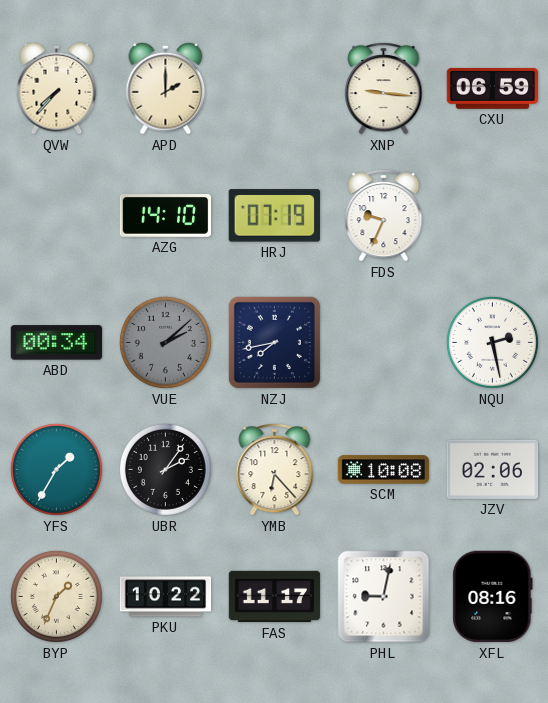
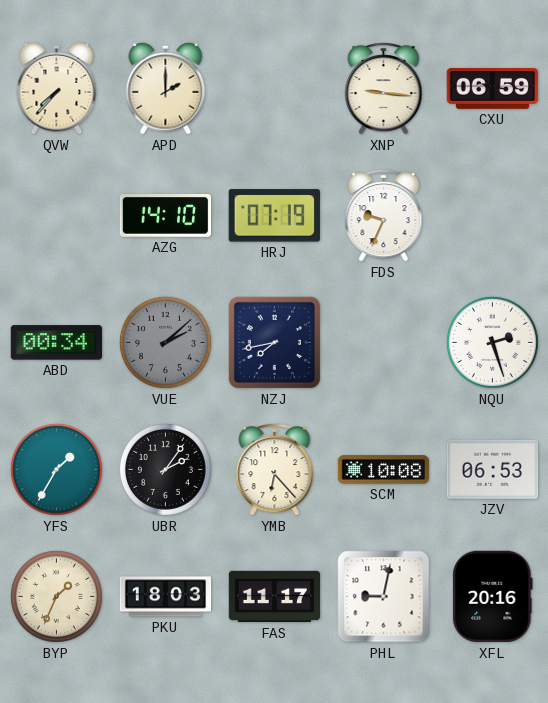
NQU: 2:28 -> 2:27
JZV: 02:06 -> 06:53
PKU: 10:22 -> 18:03
XFL: 08:16 -> 20:16
